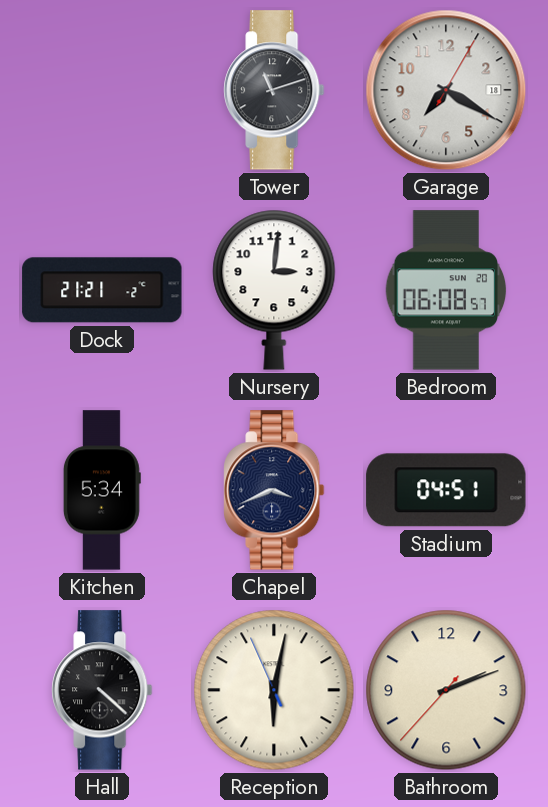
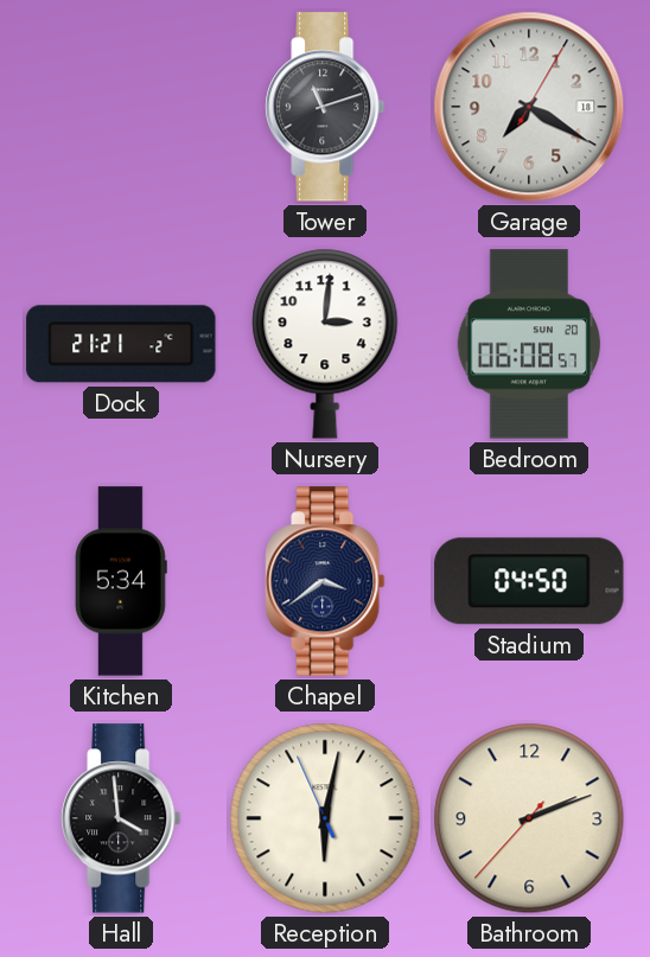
Chapel: 3:41 -> 3:39
Stadium: 04:51 -> 04:50
Hall: 4:22 -> 3:59
